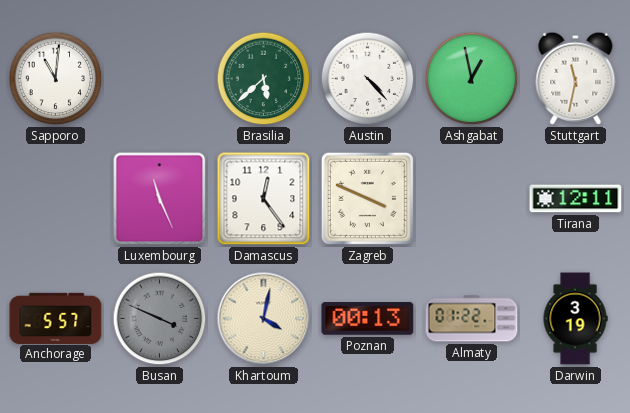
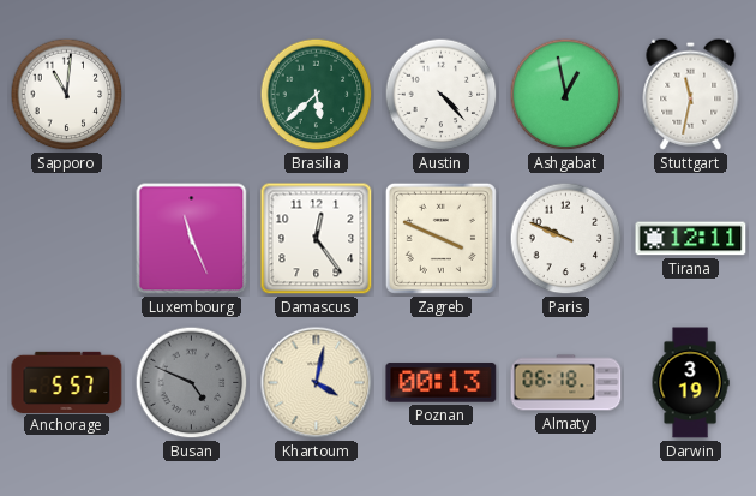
Paris: none -> 9:49
Busan: 3:49 -> 4:49
Almaty: 01:22 -> 06:18
